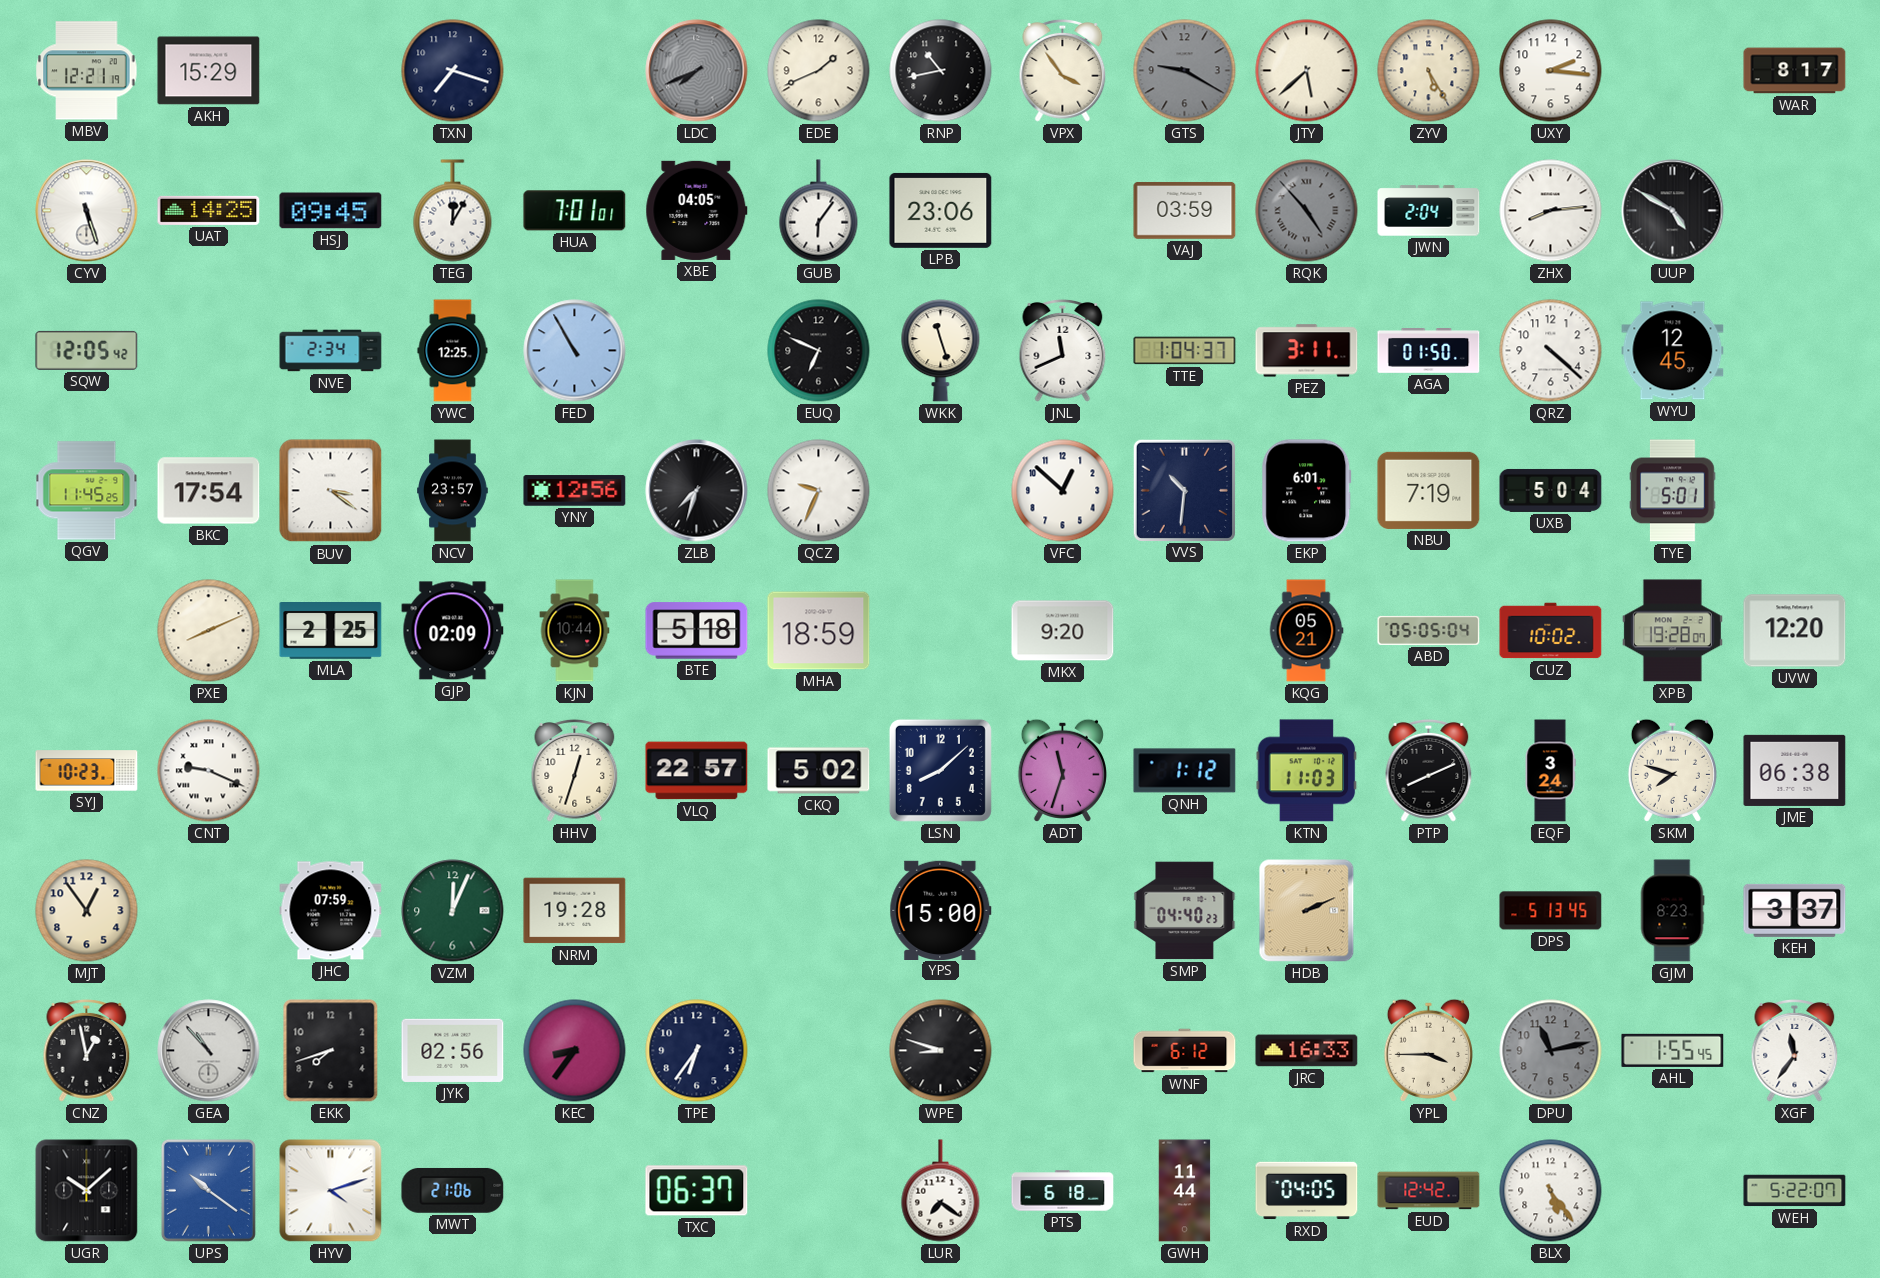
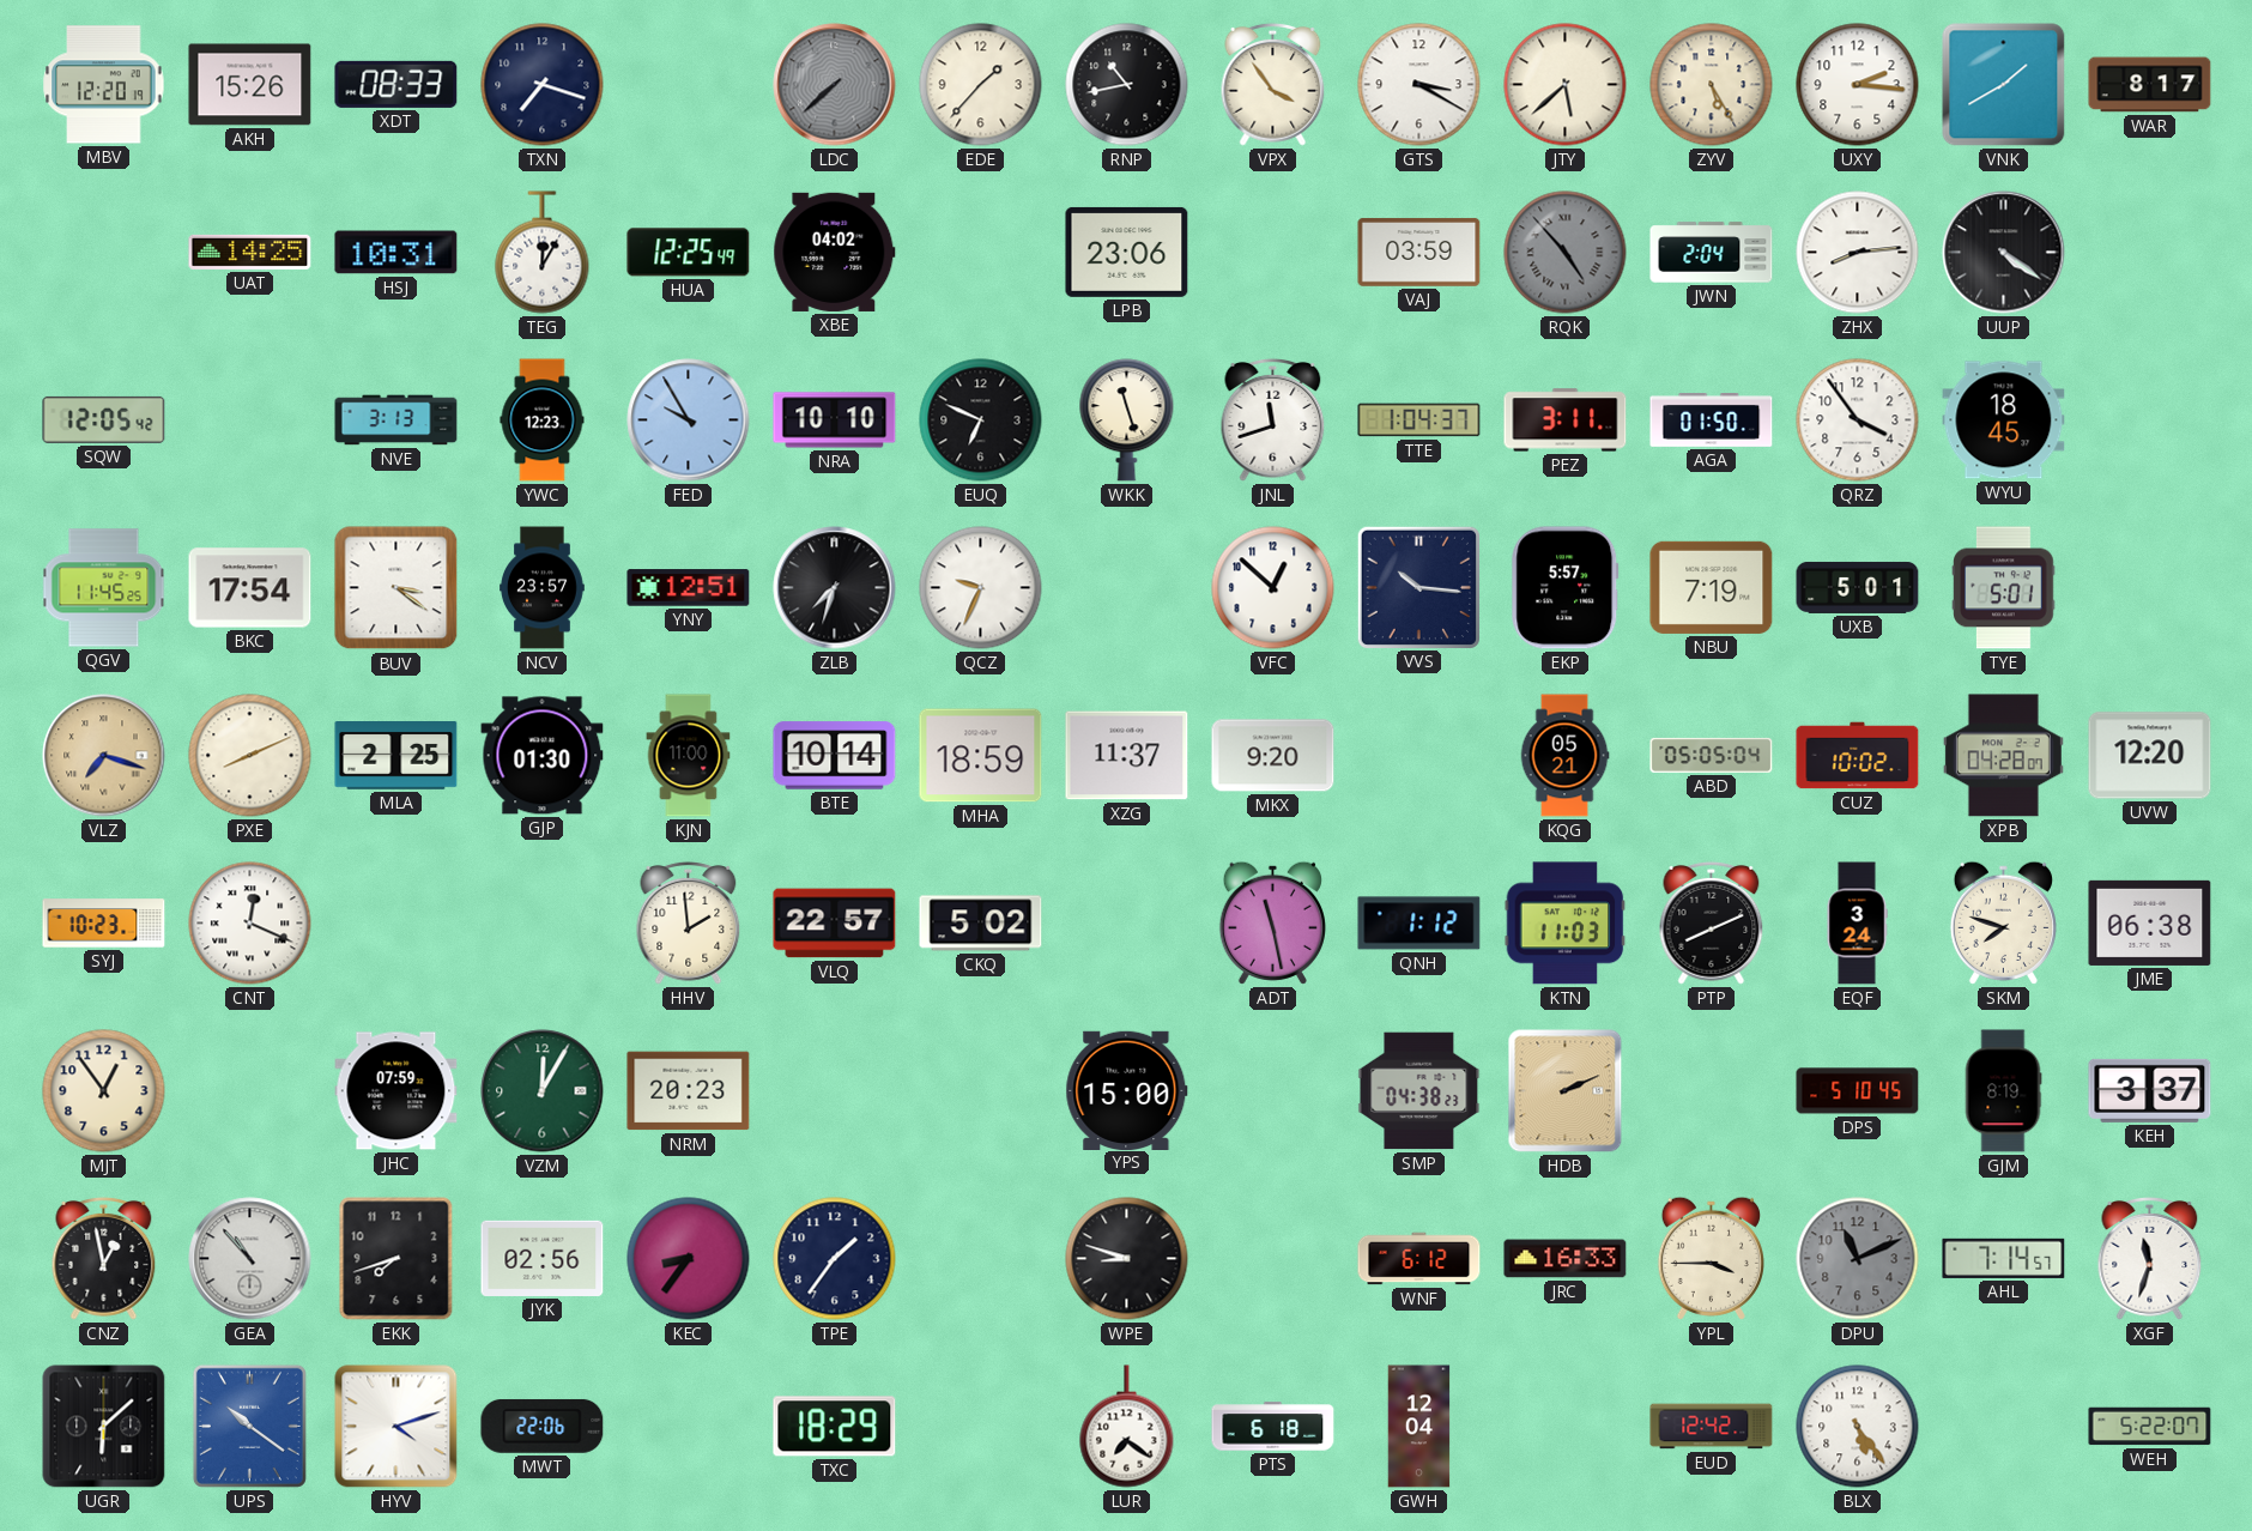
MBV: 12:21 -> 12:20
AKH: 15:29 -> 15:26
XDT: none -> 08:33
LDC: 7:41 -> 7:38
EDE: 1:41 -> 1:37
GTS: 9:20 -> 3:20
GTS dial: grey -> white
VNK: none -> 1:40
CYV: 5:27 -> none
HSJ: 09:45 -> 10:31
HUA: 7:01 -> 12:25
XBE: 04:05 -> 04:02
GUB: 6:06 -> none
UUP: 4:50 -> 4:21
NVE: 2:34 -> 3:13
YWC: 12:25 -> 12:23
FED: 10:55 -> 9:55
NRA: none -> 10:10
JNL: 11:41 -> 11:42
QRZ: 4:22 -> 3:54
WYU: 12:45 -> 18:45
YNY: 12:56 -> 12:51
VVS: 10:31 -> 10:16
EKP: 6:01 -> 5:57
UXB: 5:04 -> 5:01
VLZ: none -> 7:18
GJP: 02:09 -> 01:30
KJN: 10:44 -> 11:00
BTE: 5:18 -> 10:14
XZG: none -> 11:37
XPB: 19:28 -> 04:28
CNT: 9:19 -> 12:19
HHV: 12:33 -> 1:59
LSN: 8:08 -> none
ADT: 11:33 -> 11:28
VZM: 12:04 -> 12:05
NRM: 19:28 -> 20:23
SMP: 04:40 -> 04:38
DPS: 5:13 -> 5:10
GJM: 8:23 -> 8:19
TPE: 6:36 -> 1:36
DPU: 11:13 -> 11:11
AHL: 1:55 -> 7:14
XGF: 11:36 -> 11:33
UGR: 10:08 -> 6:08
MWT: 21:06 -> 22:06
TXC: 06:37 -> 18:29
GWH: 11:44 -> 12:04
RXD: 04:05 -> none
